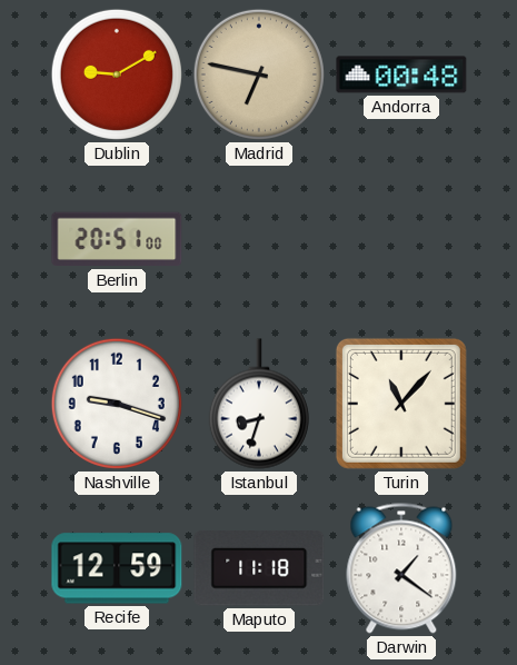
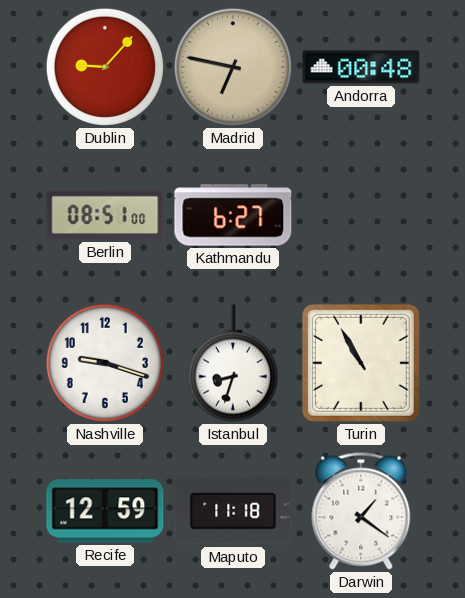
Dublin: 9:10 -> 9:07
Berlin: 20:51 -> 08:51
Kathmandu: none -> 6:27
Turin: 11:07 -> 10:55
